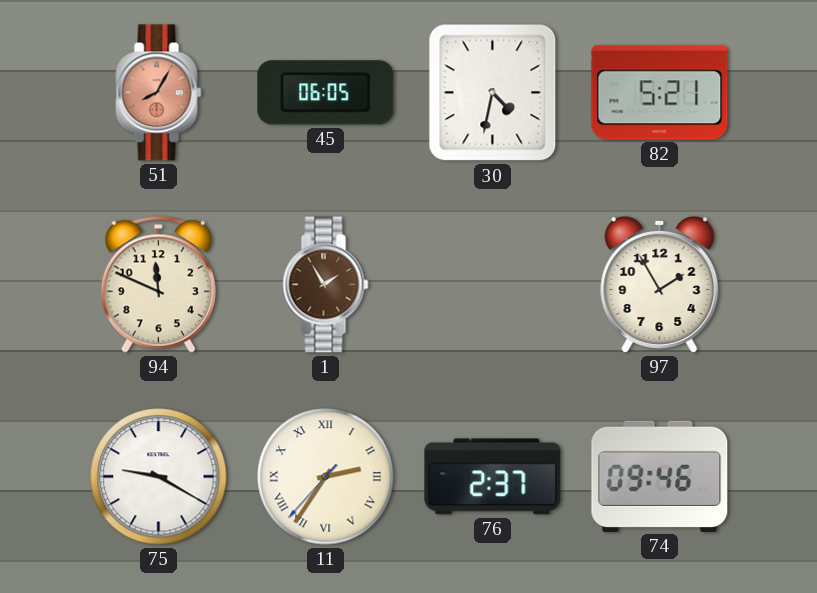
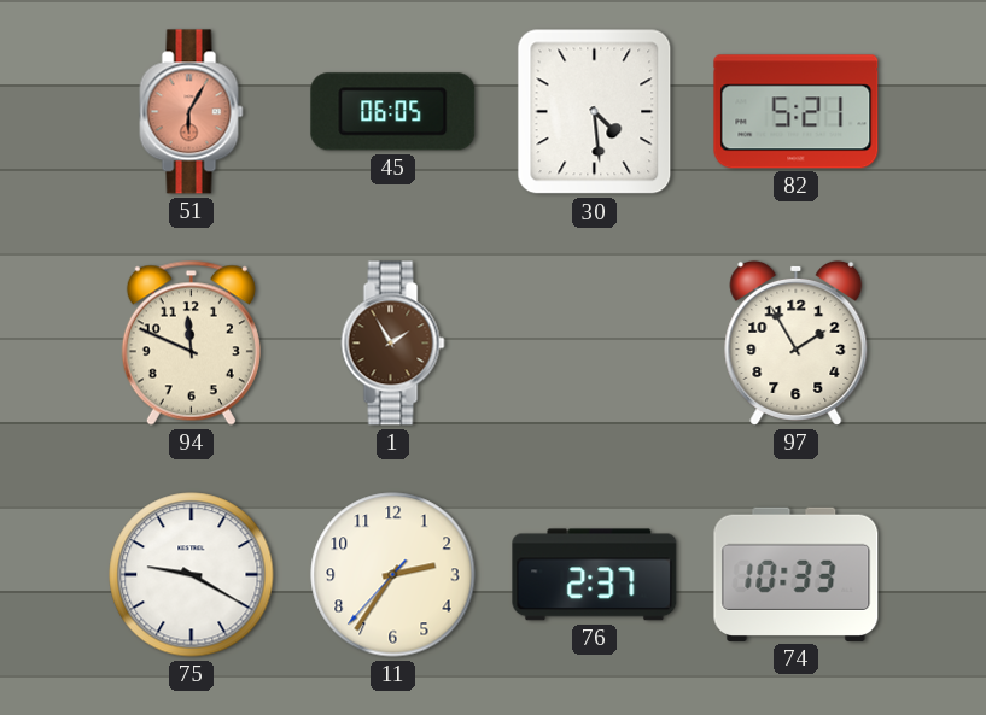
51: 8:05 -> 6:05
30: 4:32 -> 4:29
11 numerals: Roman -> Arabic
74: 09:46 -> 10:33
